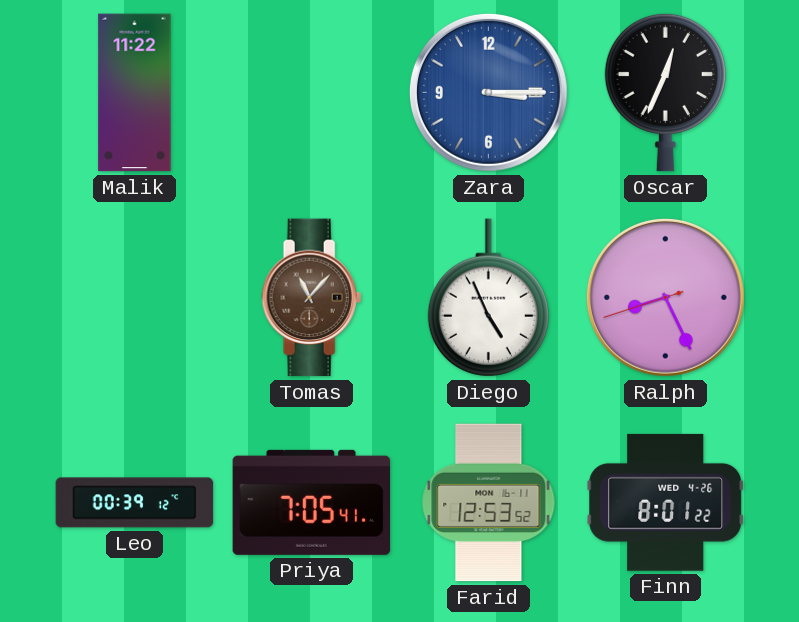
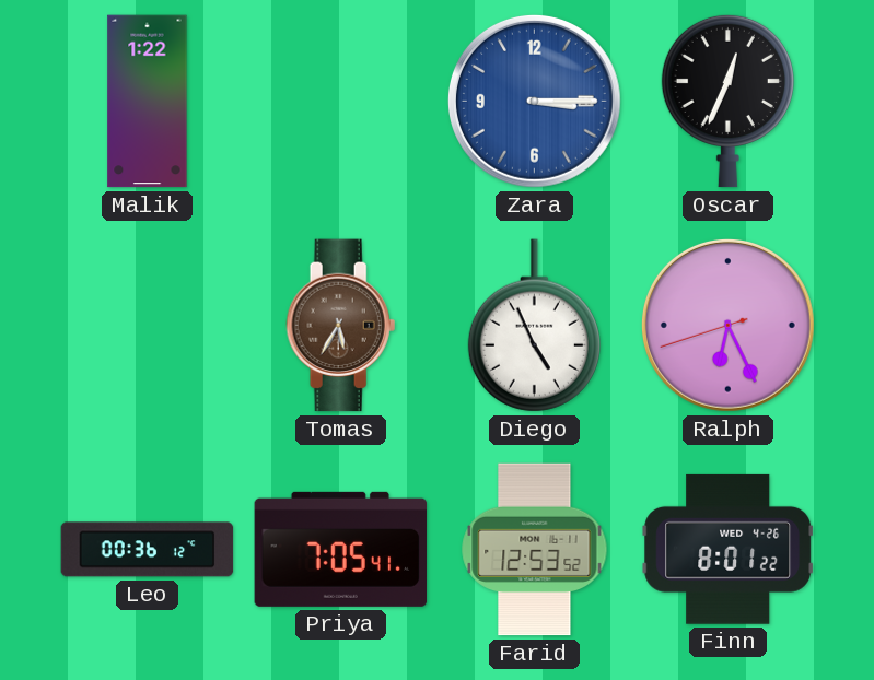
Malik: 11:22 -> 1:22
Tomas: 11:07 -> 5:35
Ralph: 8:25 -> 6:25
Leo: 00:39 -> 00:36
